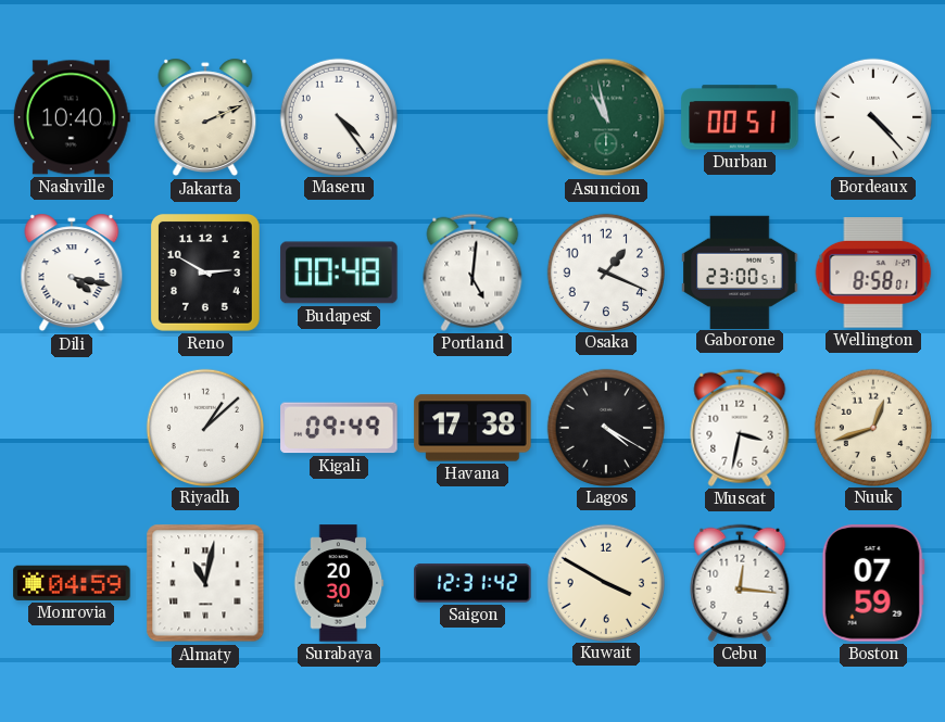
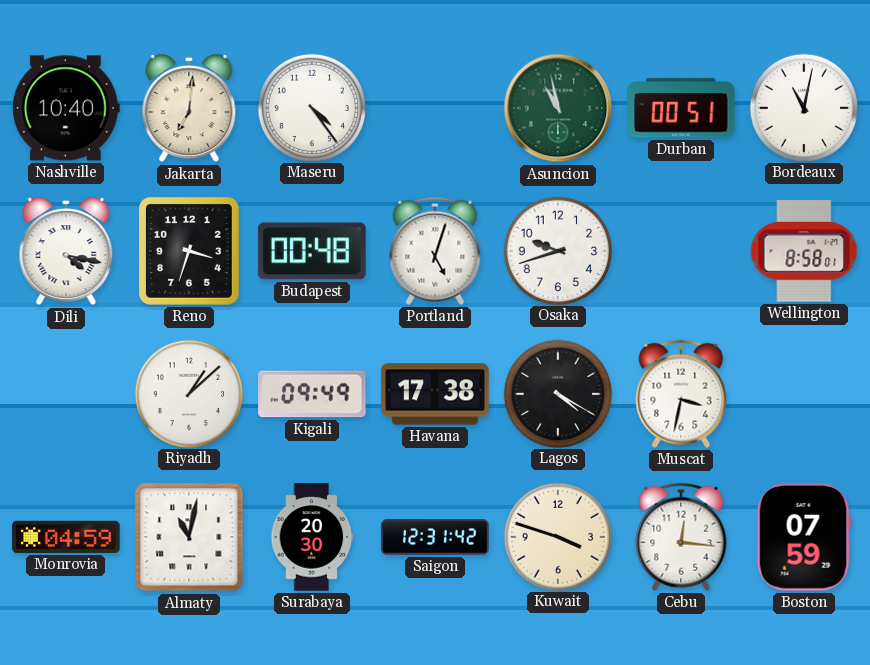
Jakarta: 2:11 -> 7:01
Bordeaux: 4:23 -> 11:02
Reno: 2:50 -> 3:33
Portland: 5:01 -> 5:03
Osaka: 1:19 -> 9:42
Gaborone: 23:00 -> none
Nuuk: 12:42 -> none
Kuwait: 3:50 -> 3:48
